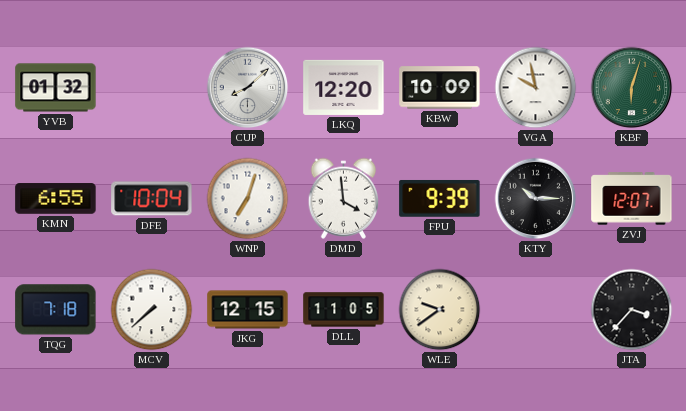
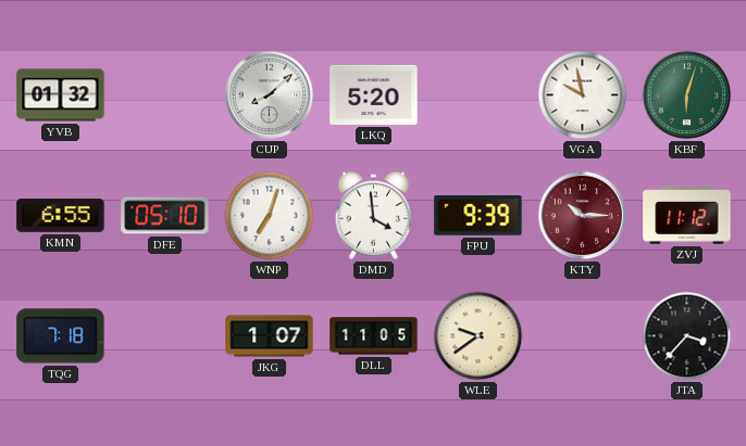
LKQ: 12:20 -> 5:20
KBW: 10:09 -> none
DFE: 10:04 -> 05:10
KTY dial: black -> burgundy
ZVJ: 12:07 -> 11:12
MCV: 7:38 -> none
JKG: 12:15 -> 1:07
